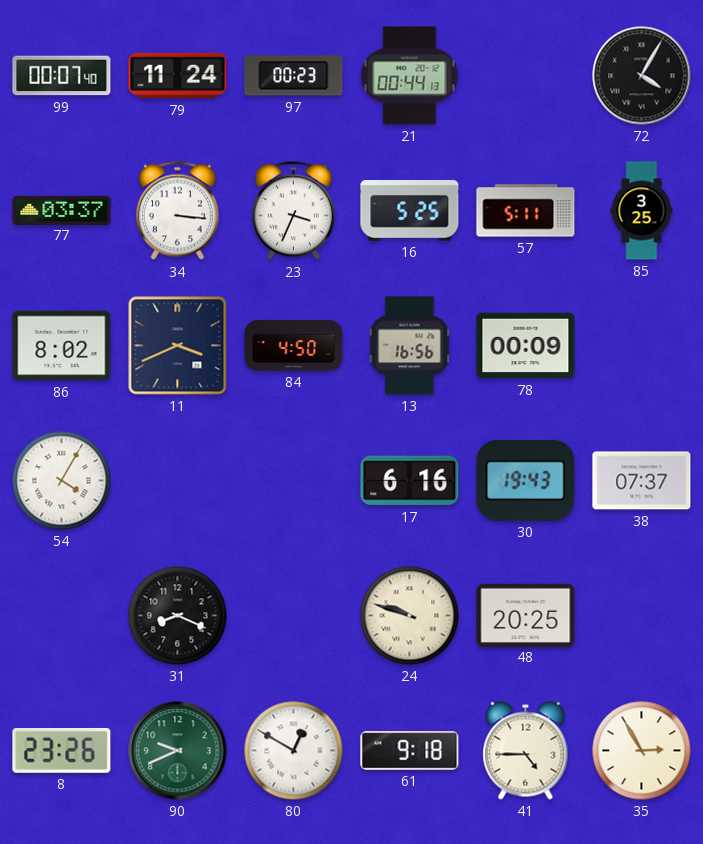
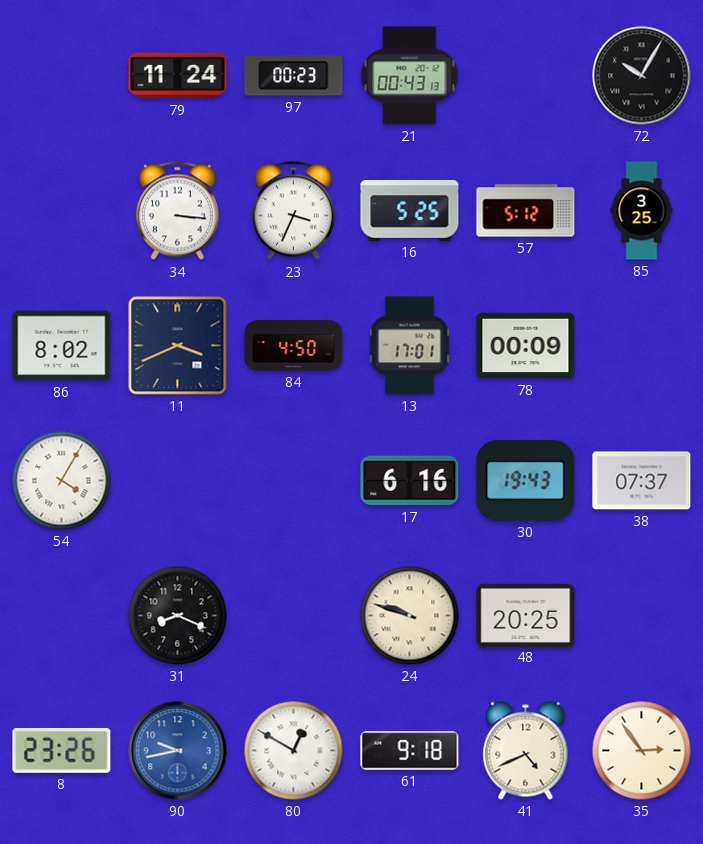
99: 00:07 -> none
21: 00:44 -> 00:43
72: 4:05 -> 10:05
77: 03:37 -> none
57: 5:11 -> 5:12
13: 16:56 -> 17:01
90: 9:41 -> 9:43
90 dial: green -> blue
41: 4:45 -> 4:41
35: 2:55 -> 2:54
